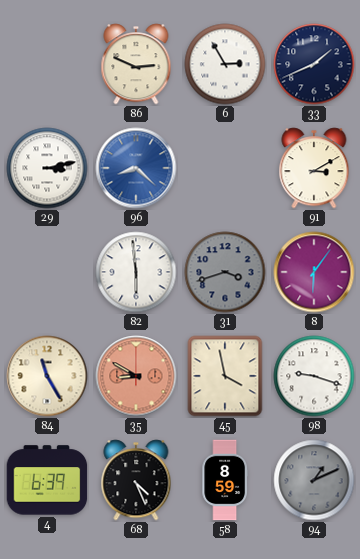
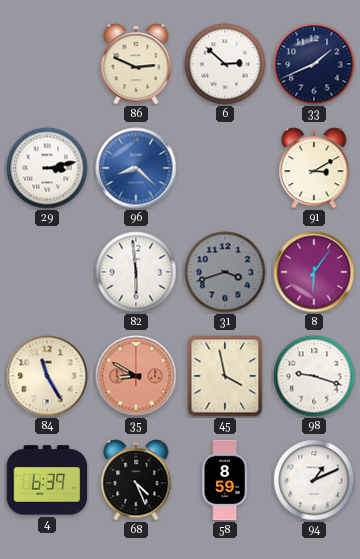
6: 2:55 -> 2:52
94 dial: grey -> white
